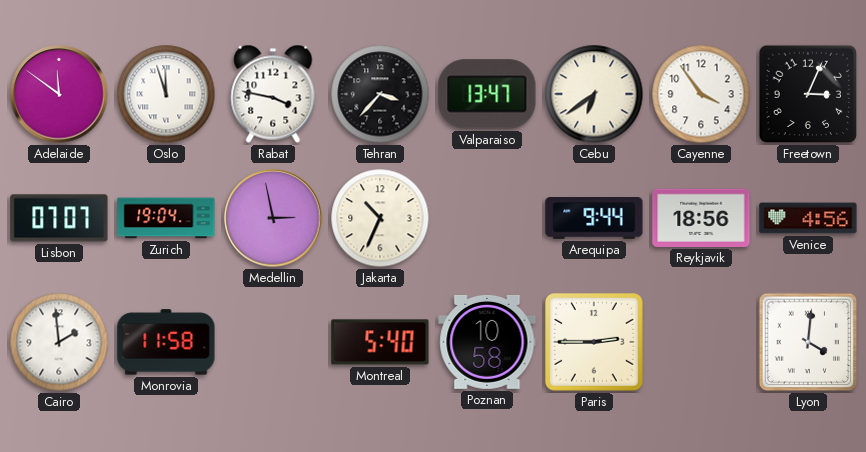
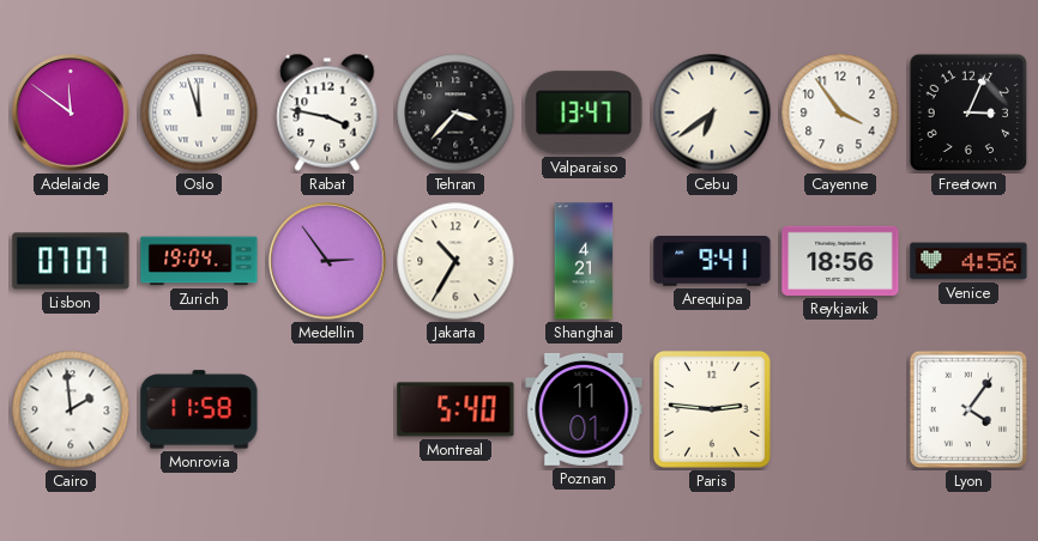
Medellin: 2:58 -> 2:54
Jakarta: 10:34 -> 10:35
Shanghai: none -> 4:21
Arequipa: 9:44 -> 9:41
Poznan: 10:58 -> 11:01
Paris: 2:45 -> 2:46
Lyon: 4:01 -> 4:06
